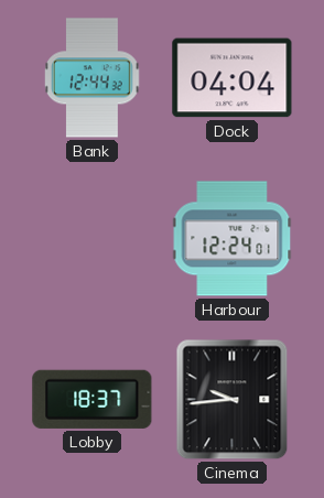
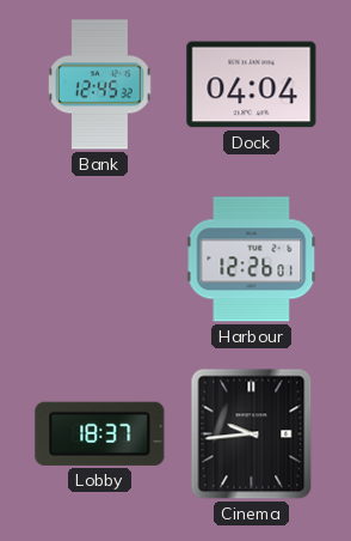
Bank: 12:44 -> 12:45
Harbour: 12:24 -> 12:26
